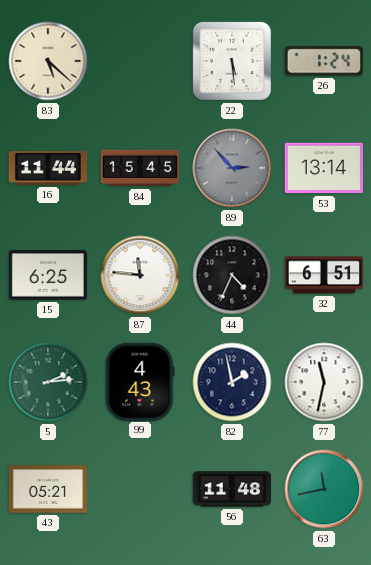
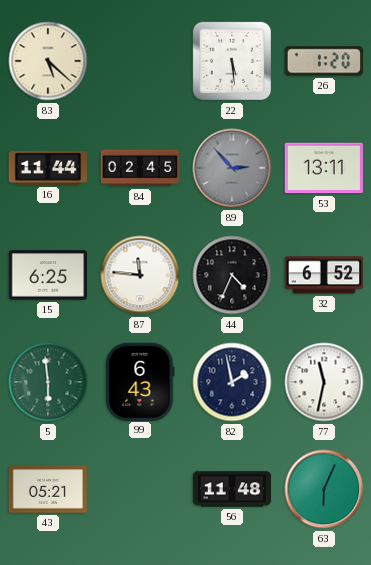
26: 1:24 -> 1:20
84: 15:45 -> 02:45
53: 13:14 -> 13:11
32: 6:51 -> 6:52
5: 2:14 -> 5:59
99: 4:43 -> 6:43
63: 11:43 -> 6:04
